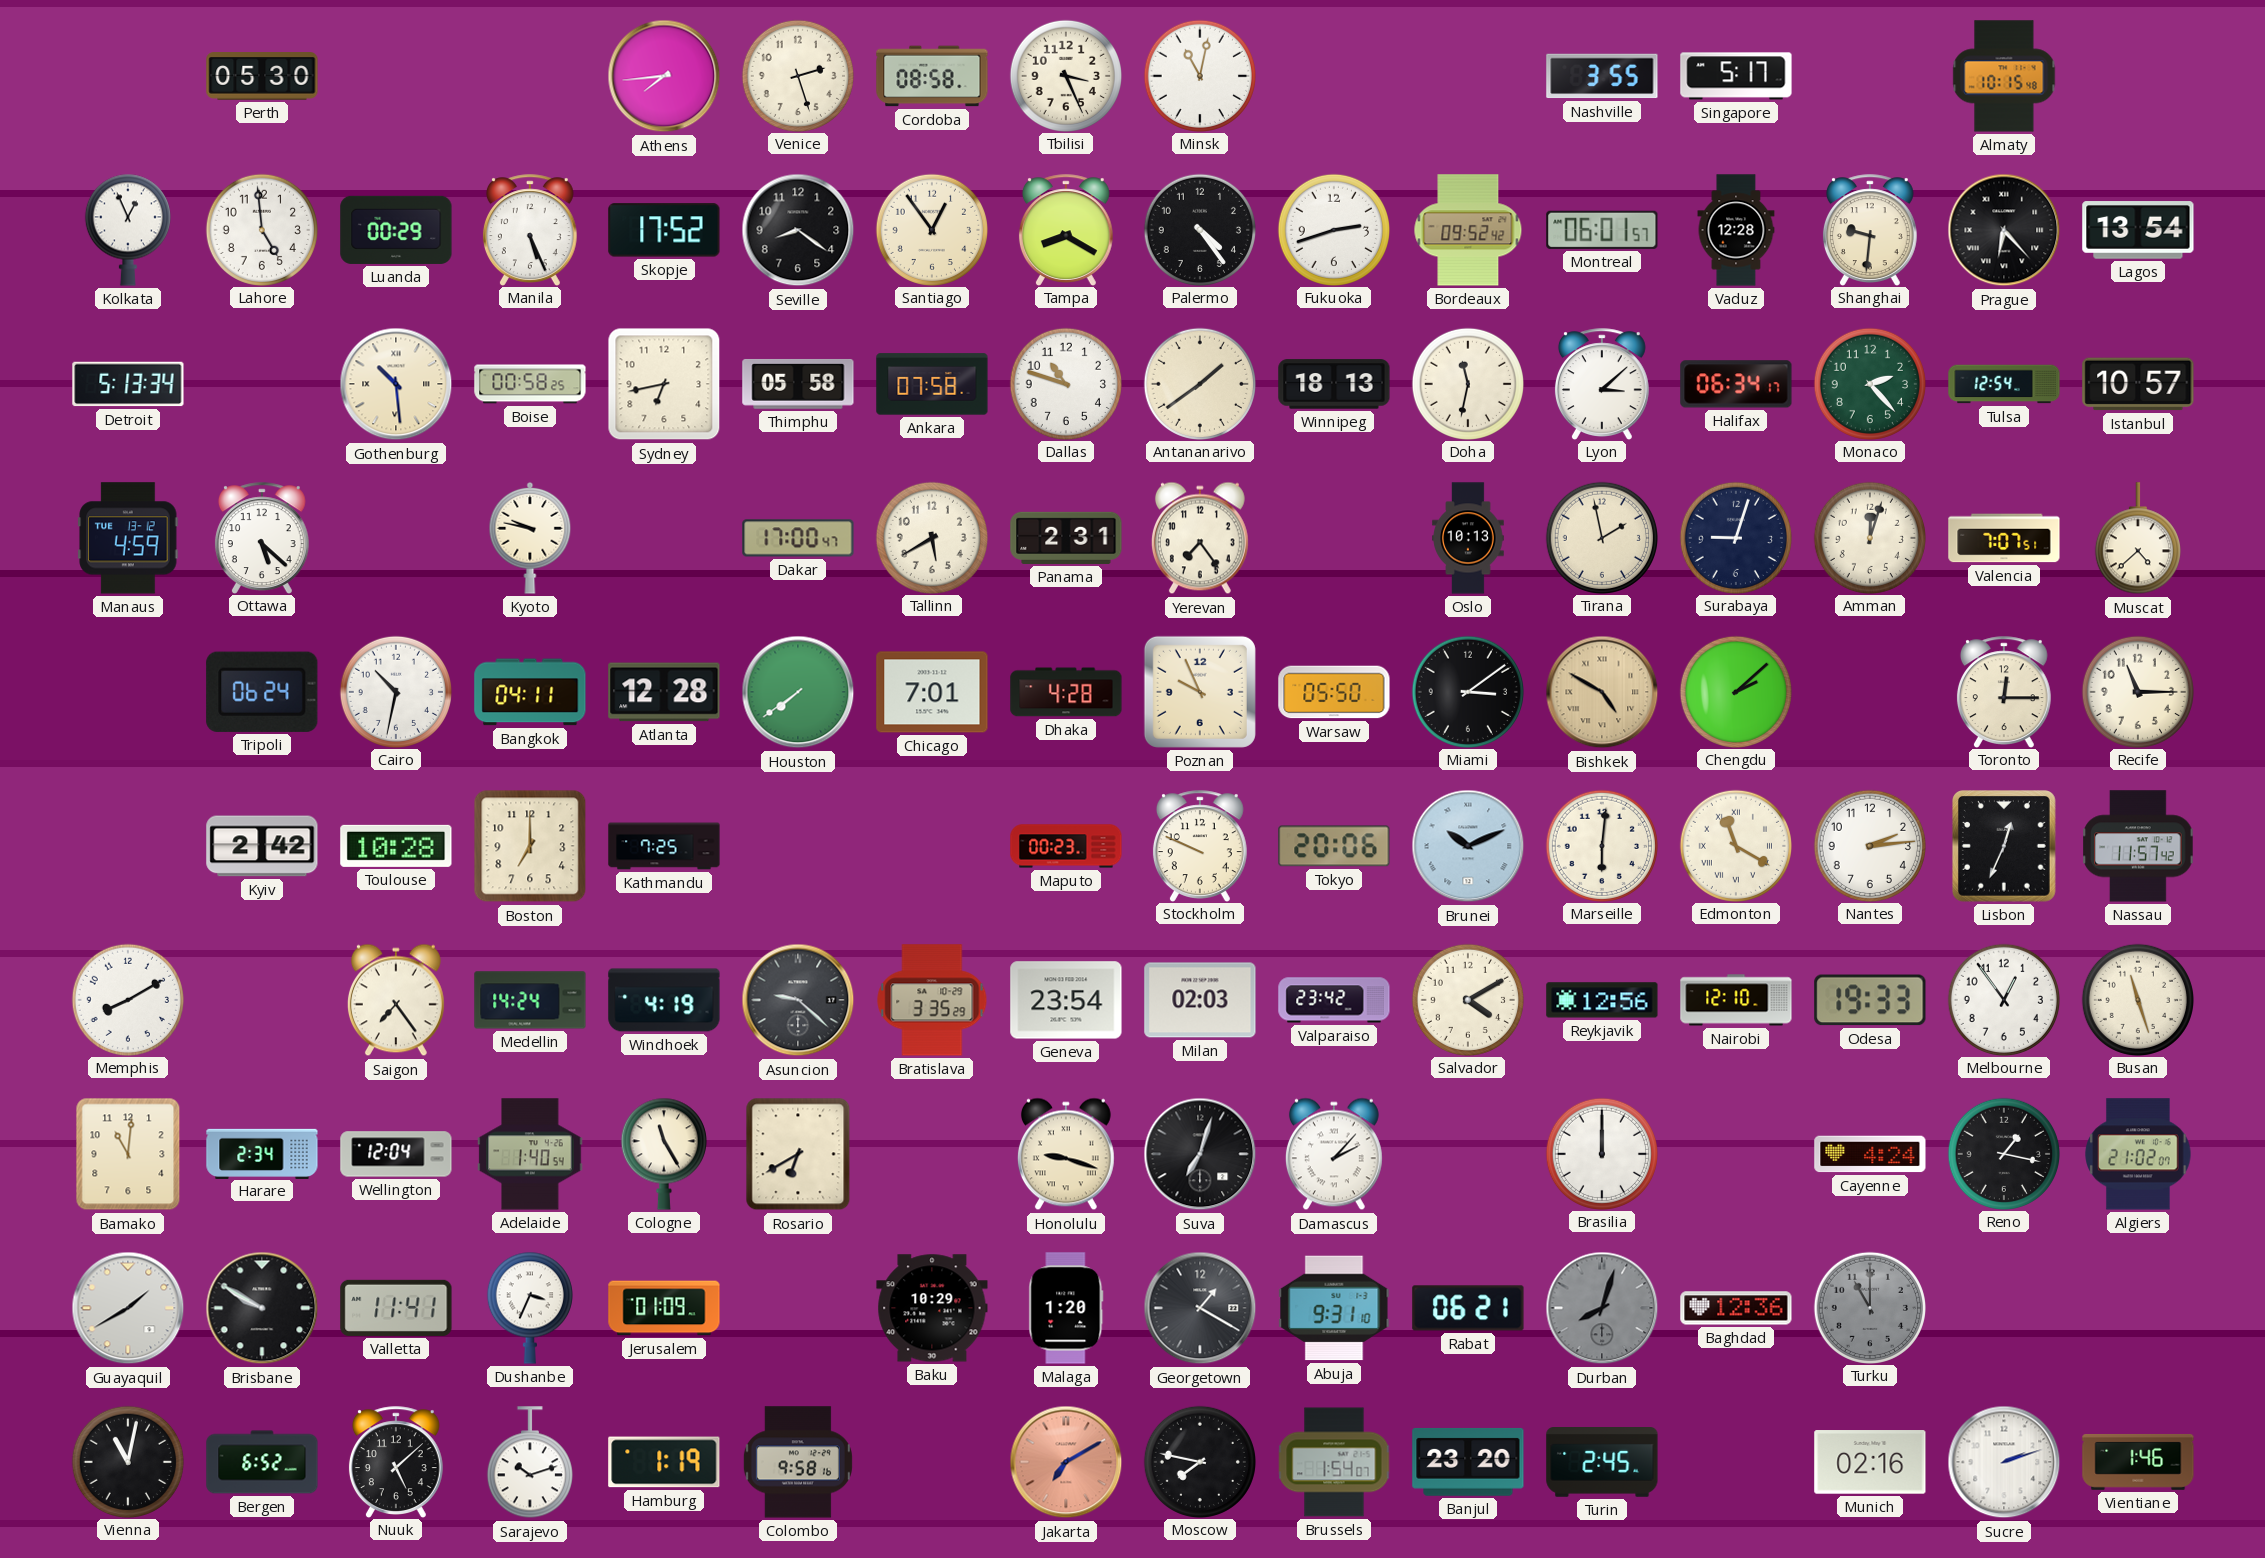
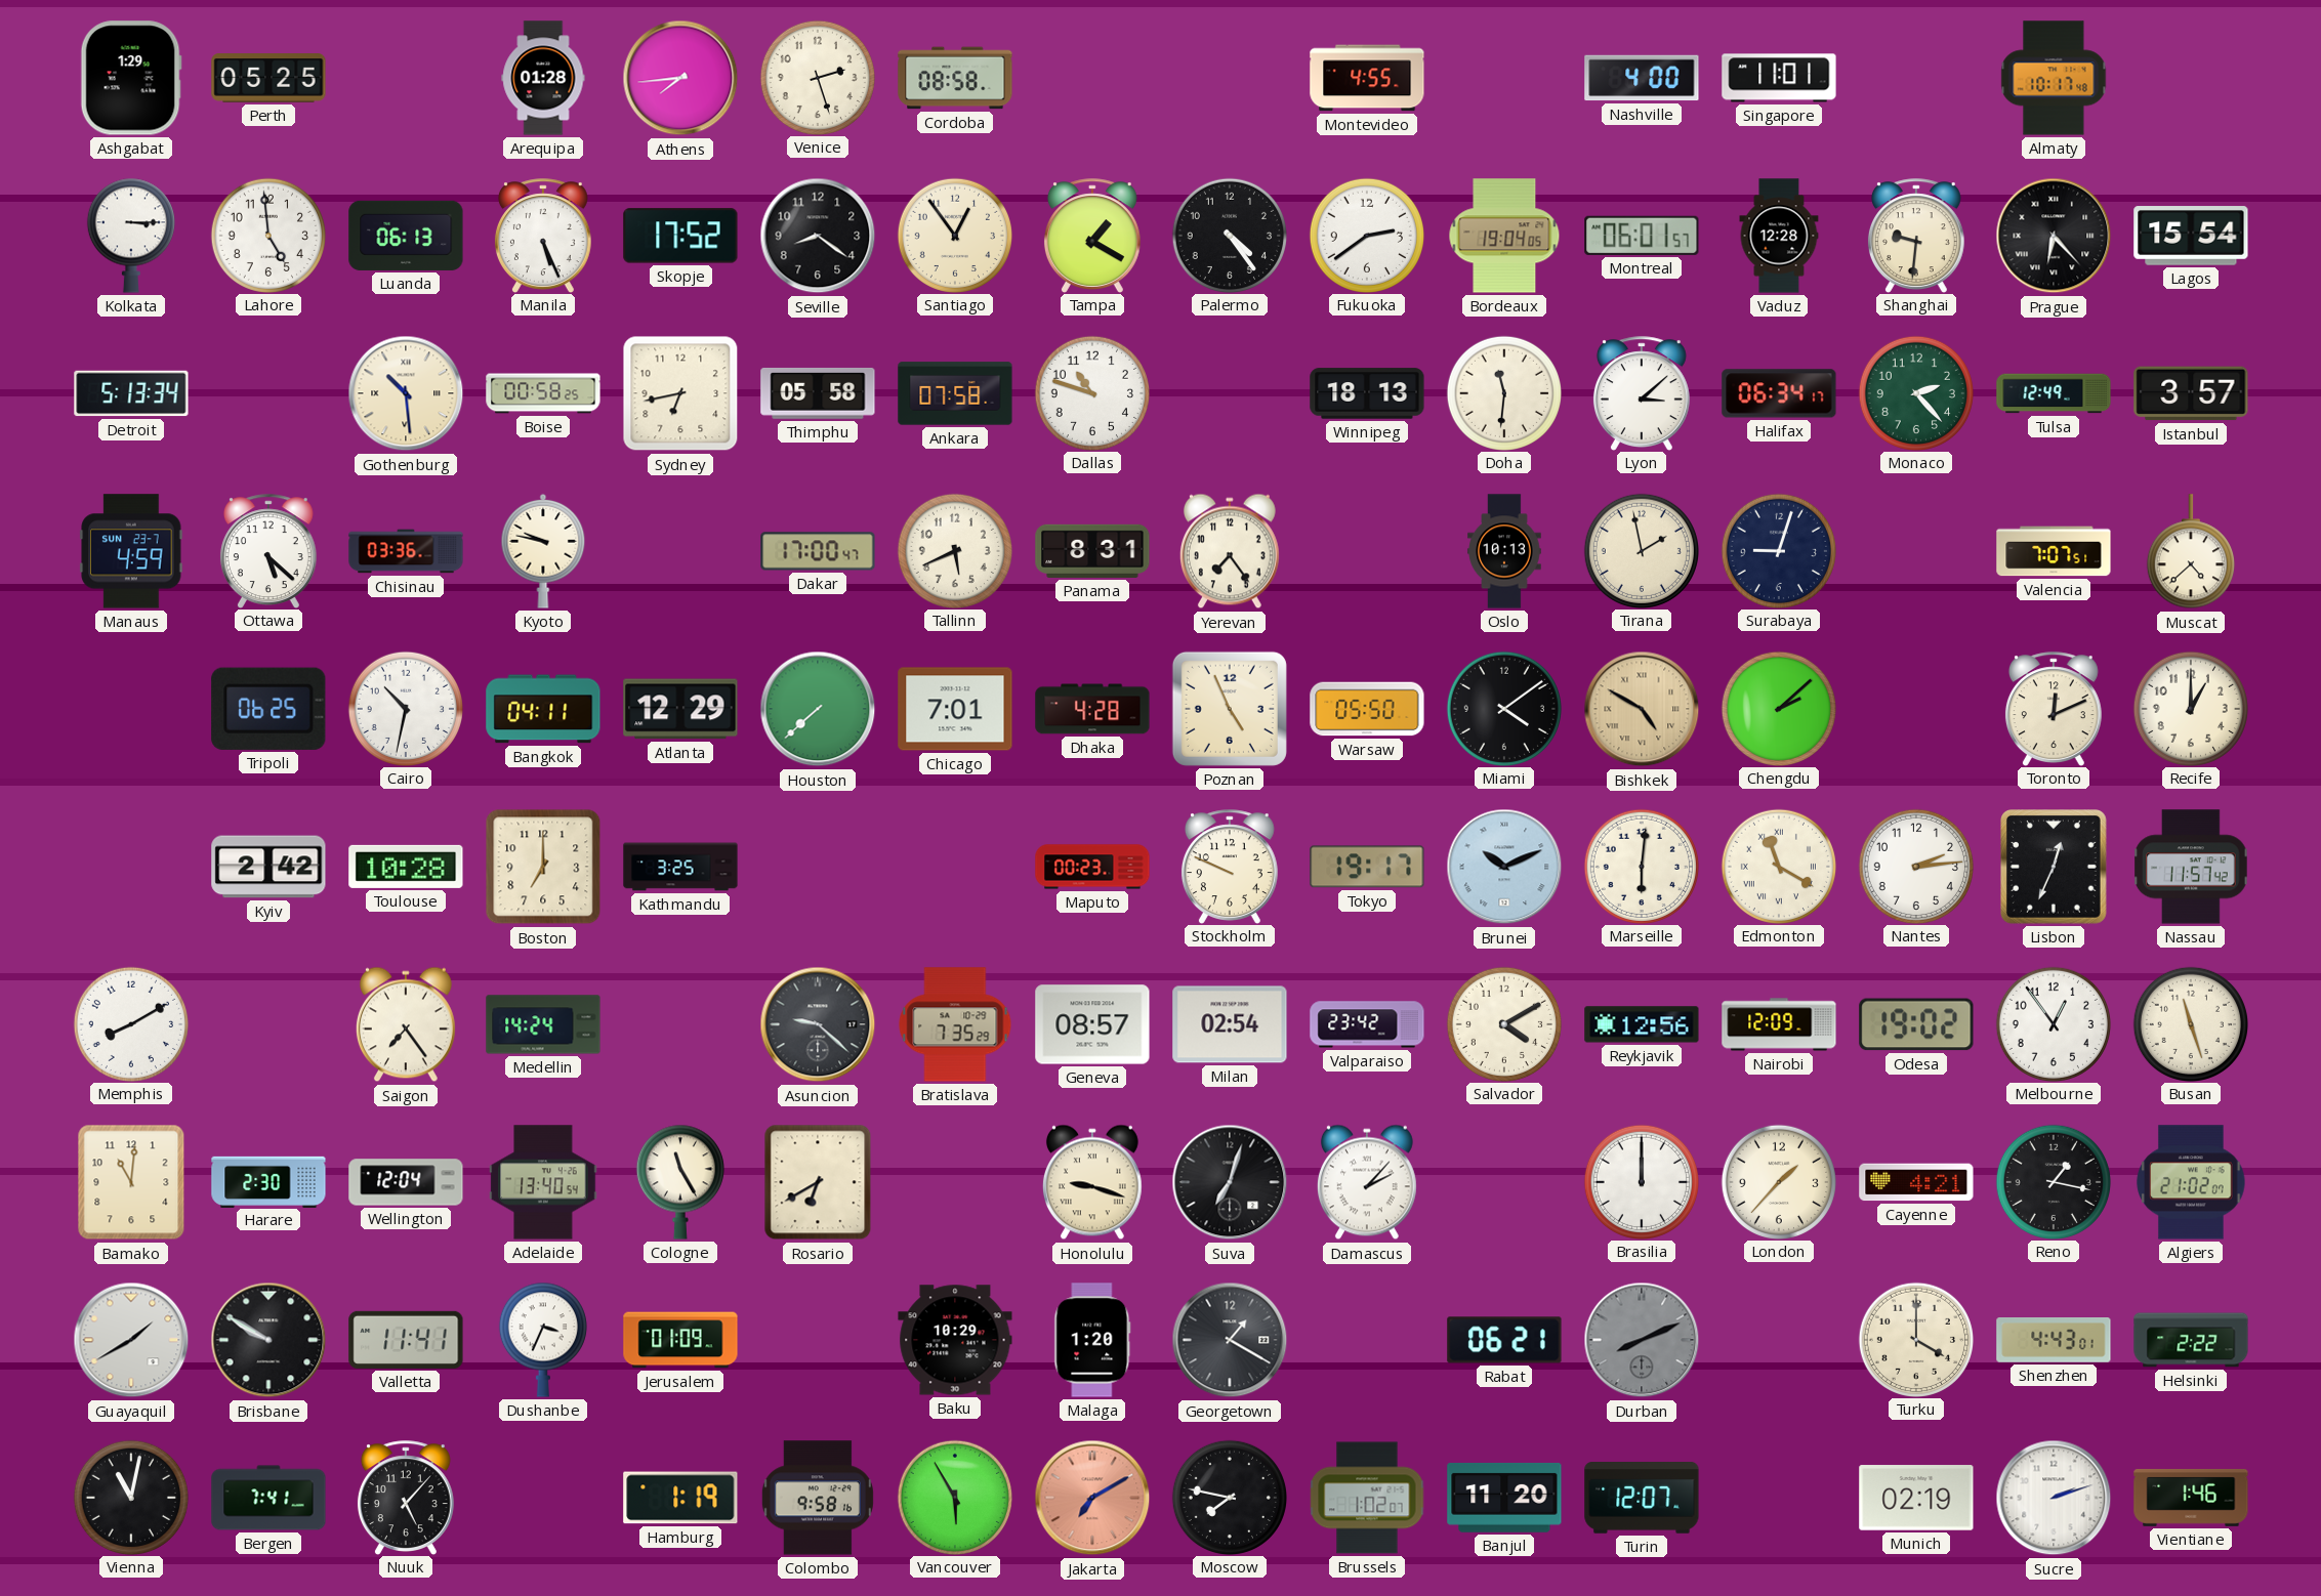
Ashgabat: none -> 1:29
Perth: 05:30 -> 05:25
Arequipa: none -> 01:28
Tbilisi: 3:26 -> none
Minsk: 11:02 -> none
Montevideo: none -> 4:55
Nashville: 3:55 -> 4:00
Singapore: 5:17 -> 11:01
Almaty: 10:15 -> 10:17
Kolkata: 12:56 -> 3:15
Luanda: 00:29 -> 06:13
Tampa: 8:20 -> 1:20
Fukuoka: 2:42 -> 2:39
Bordeaux: 09:52 -> 19:04
Lagos: 13:54 -> 15:54
Antananarivo: 1:39 -> none
Doha: 11:32 -> 11:31
Tulsa: 12:54 -> 12:49
Istanbul: 10:57 -> 3:57
Manaus date: TUE 13-12 -> SUN 23-7
Chisinau: none -> 03:36
Tallinn: 5:40 -> 5:41
Panama: 2:31 -> 8:31
Amman: 12:03 -> none
Tripoli: 06:24 -> 06:25
Atlanta: 12:28 -> 12:29
Houston: 7:39 -> 7:38
Poznan: 9:56 -> 4:56
Miami: 3:09 -> 4:09
Toronto: 12:15 -> 12:11
Recife: 11:15 -> 1:00
Kathmandu: 7:25 -> 3:25
Tokyo: 20:06 -> 19:17
Windhoek: 4:19 -> none
Bratislava: 3:35 -> 7:35
Geneva: 23:54 -> 08:57
Milan: 02:03 -> 02:54
Nairobi: 12:10 -> 12:09
Odesa: 19:33 -> 19:02
Harare: 2:34 -> 2:30
Adelaide: 1:40 -> 13:40
London: none -> 1:37
Cayenne: 4:24 -> 4:21
Abuja: 9:31 -> none
Durban: 8:03 -> 8:11
Baghdad: 12:36 -> none
Turku: 11:00 -> 4:00
Turku dial: grey -> cream
Shenzhen: none -> 4:43
Helsinki: none -> 2:22
Bergen: 6:52 -> 7:41
Nuuk: 5:08 -> 5:07
Sarajevo: 10:12 -> none
Vancouver: none -> 5:55
Brussels: 1:54 -> 1:02
Banjul: 23:20 -> 11:20
Turin: 2:45 -> 12:07
Munich: 02:16 -> 02:19
